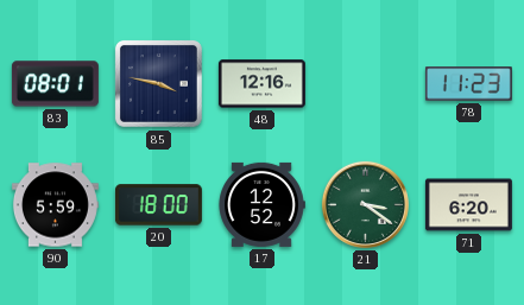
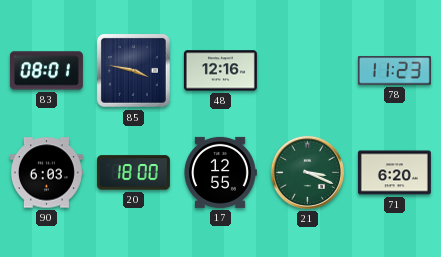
90: 5:59 -> 6:03
17: 12:52 -> 12:55
21: 3:21 -> 3:19
